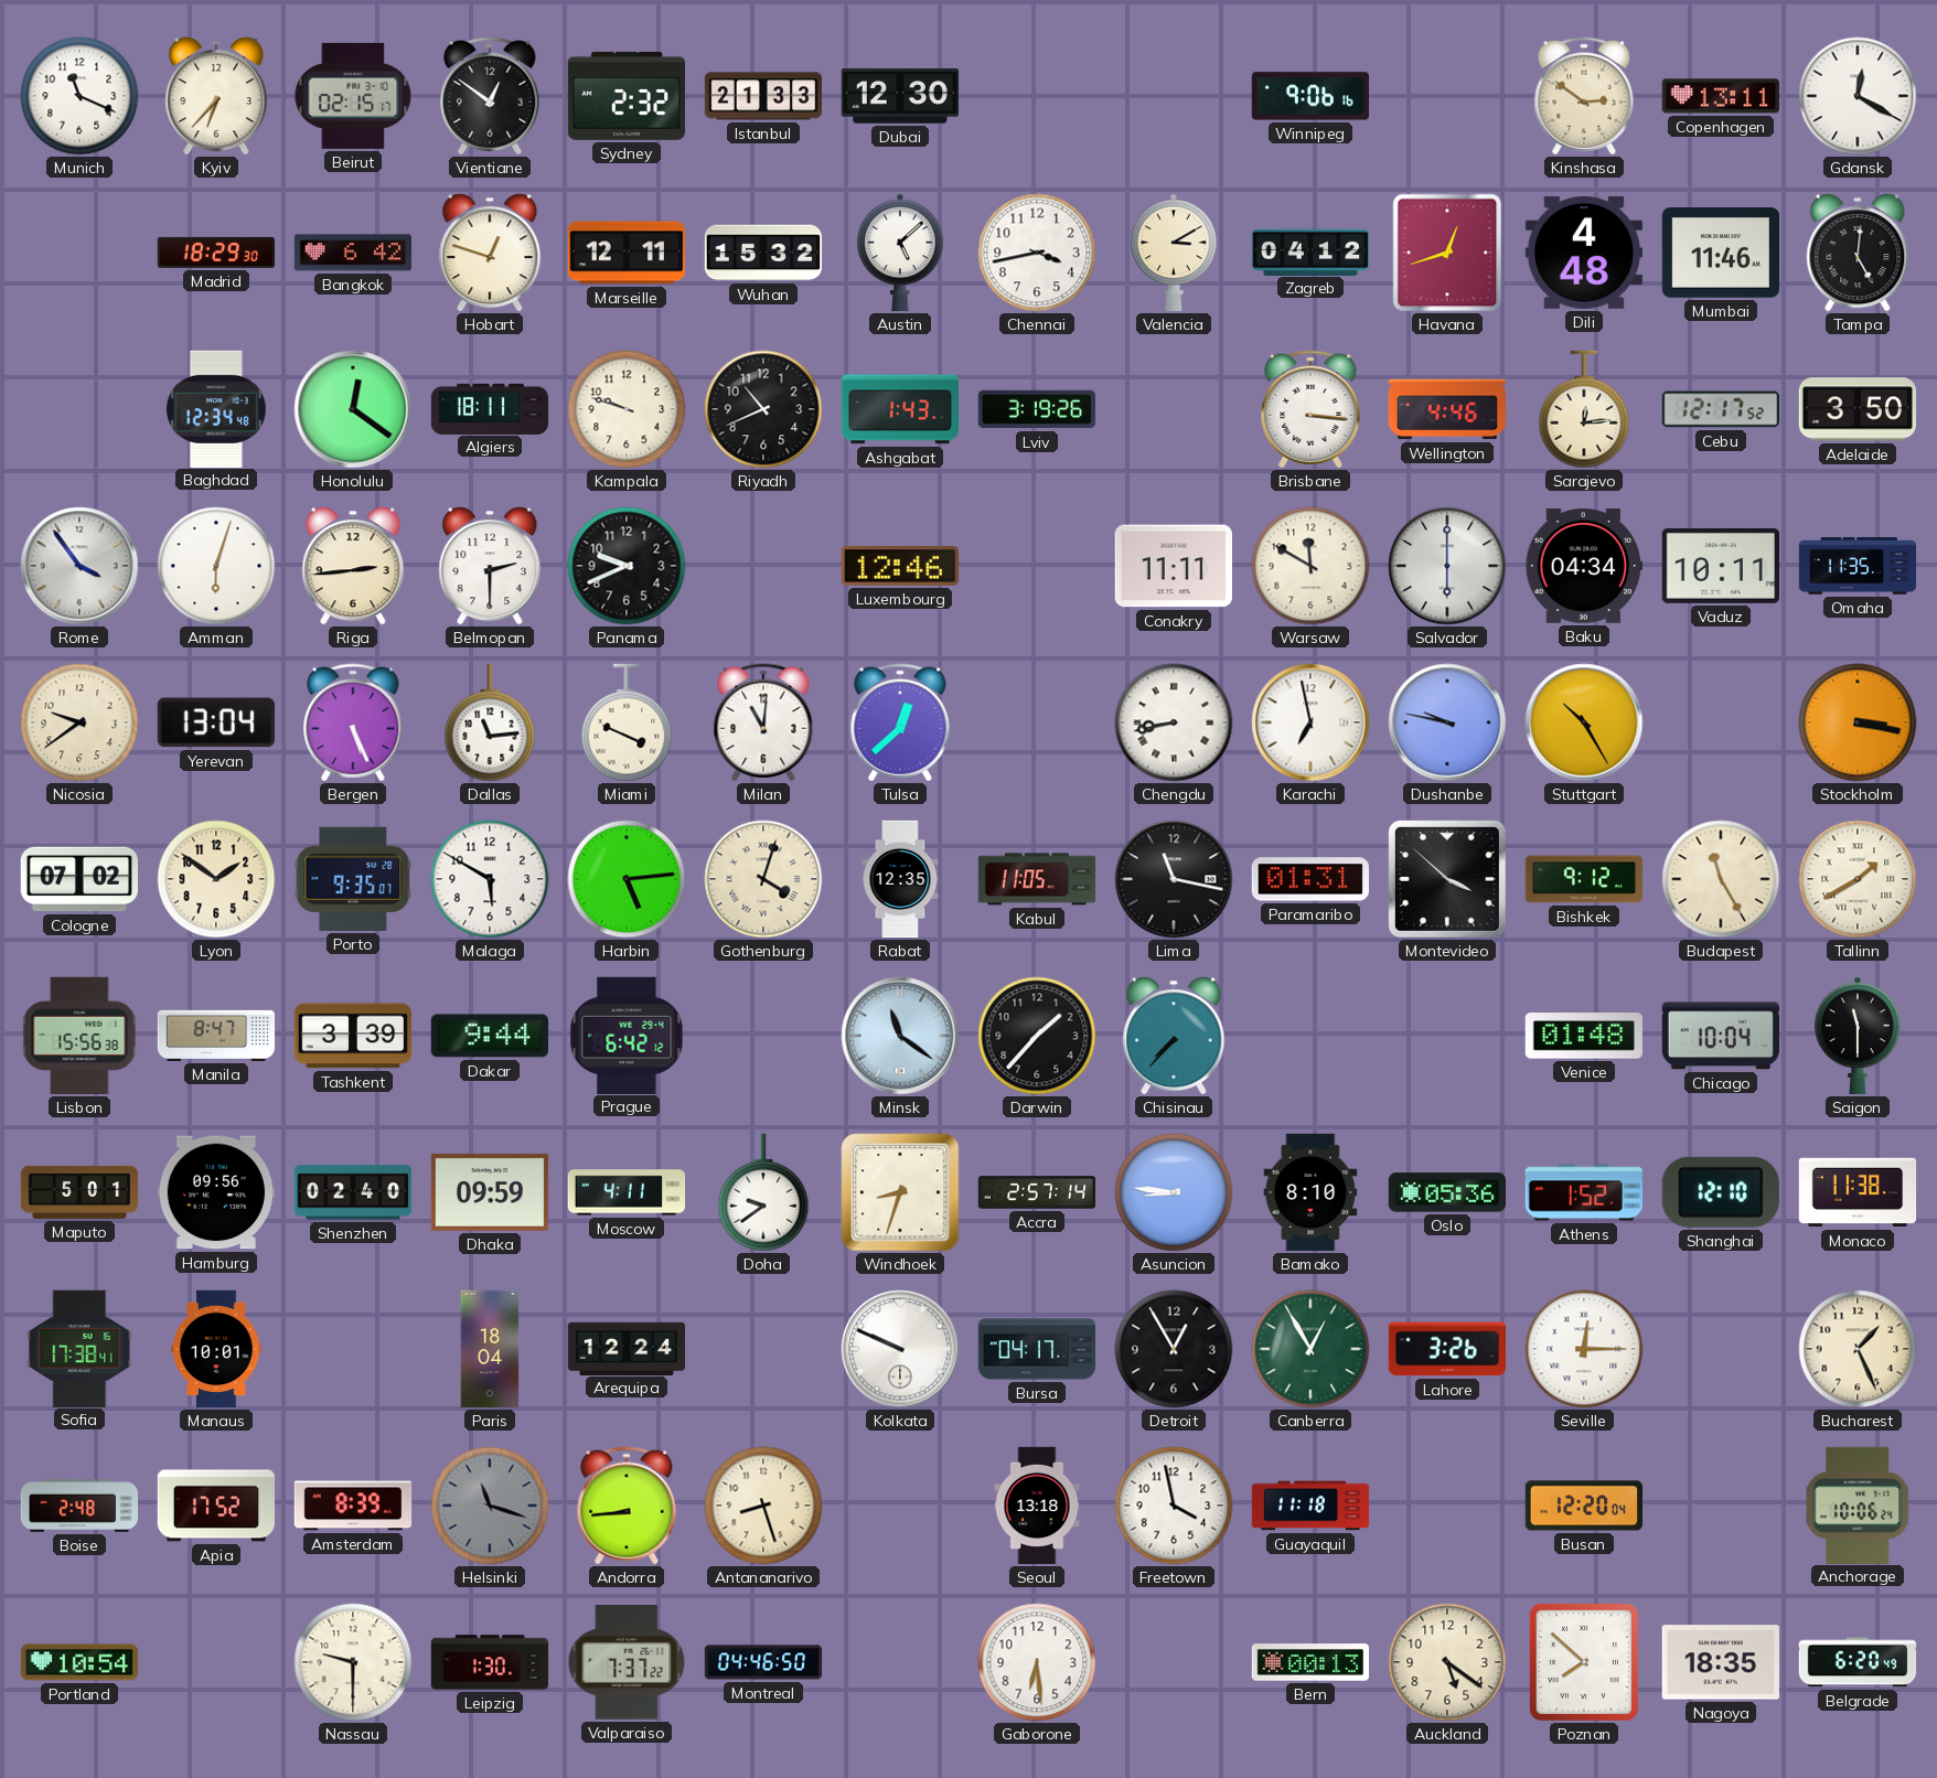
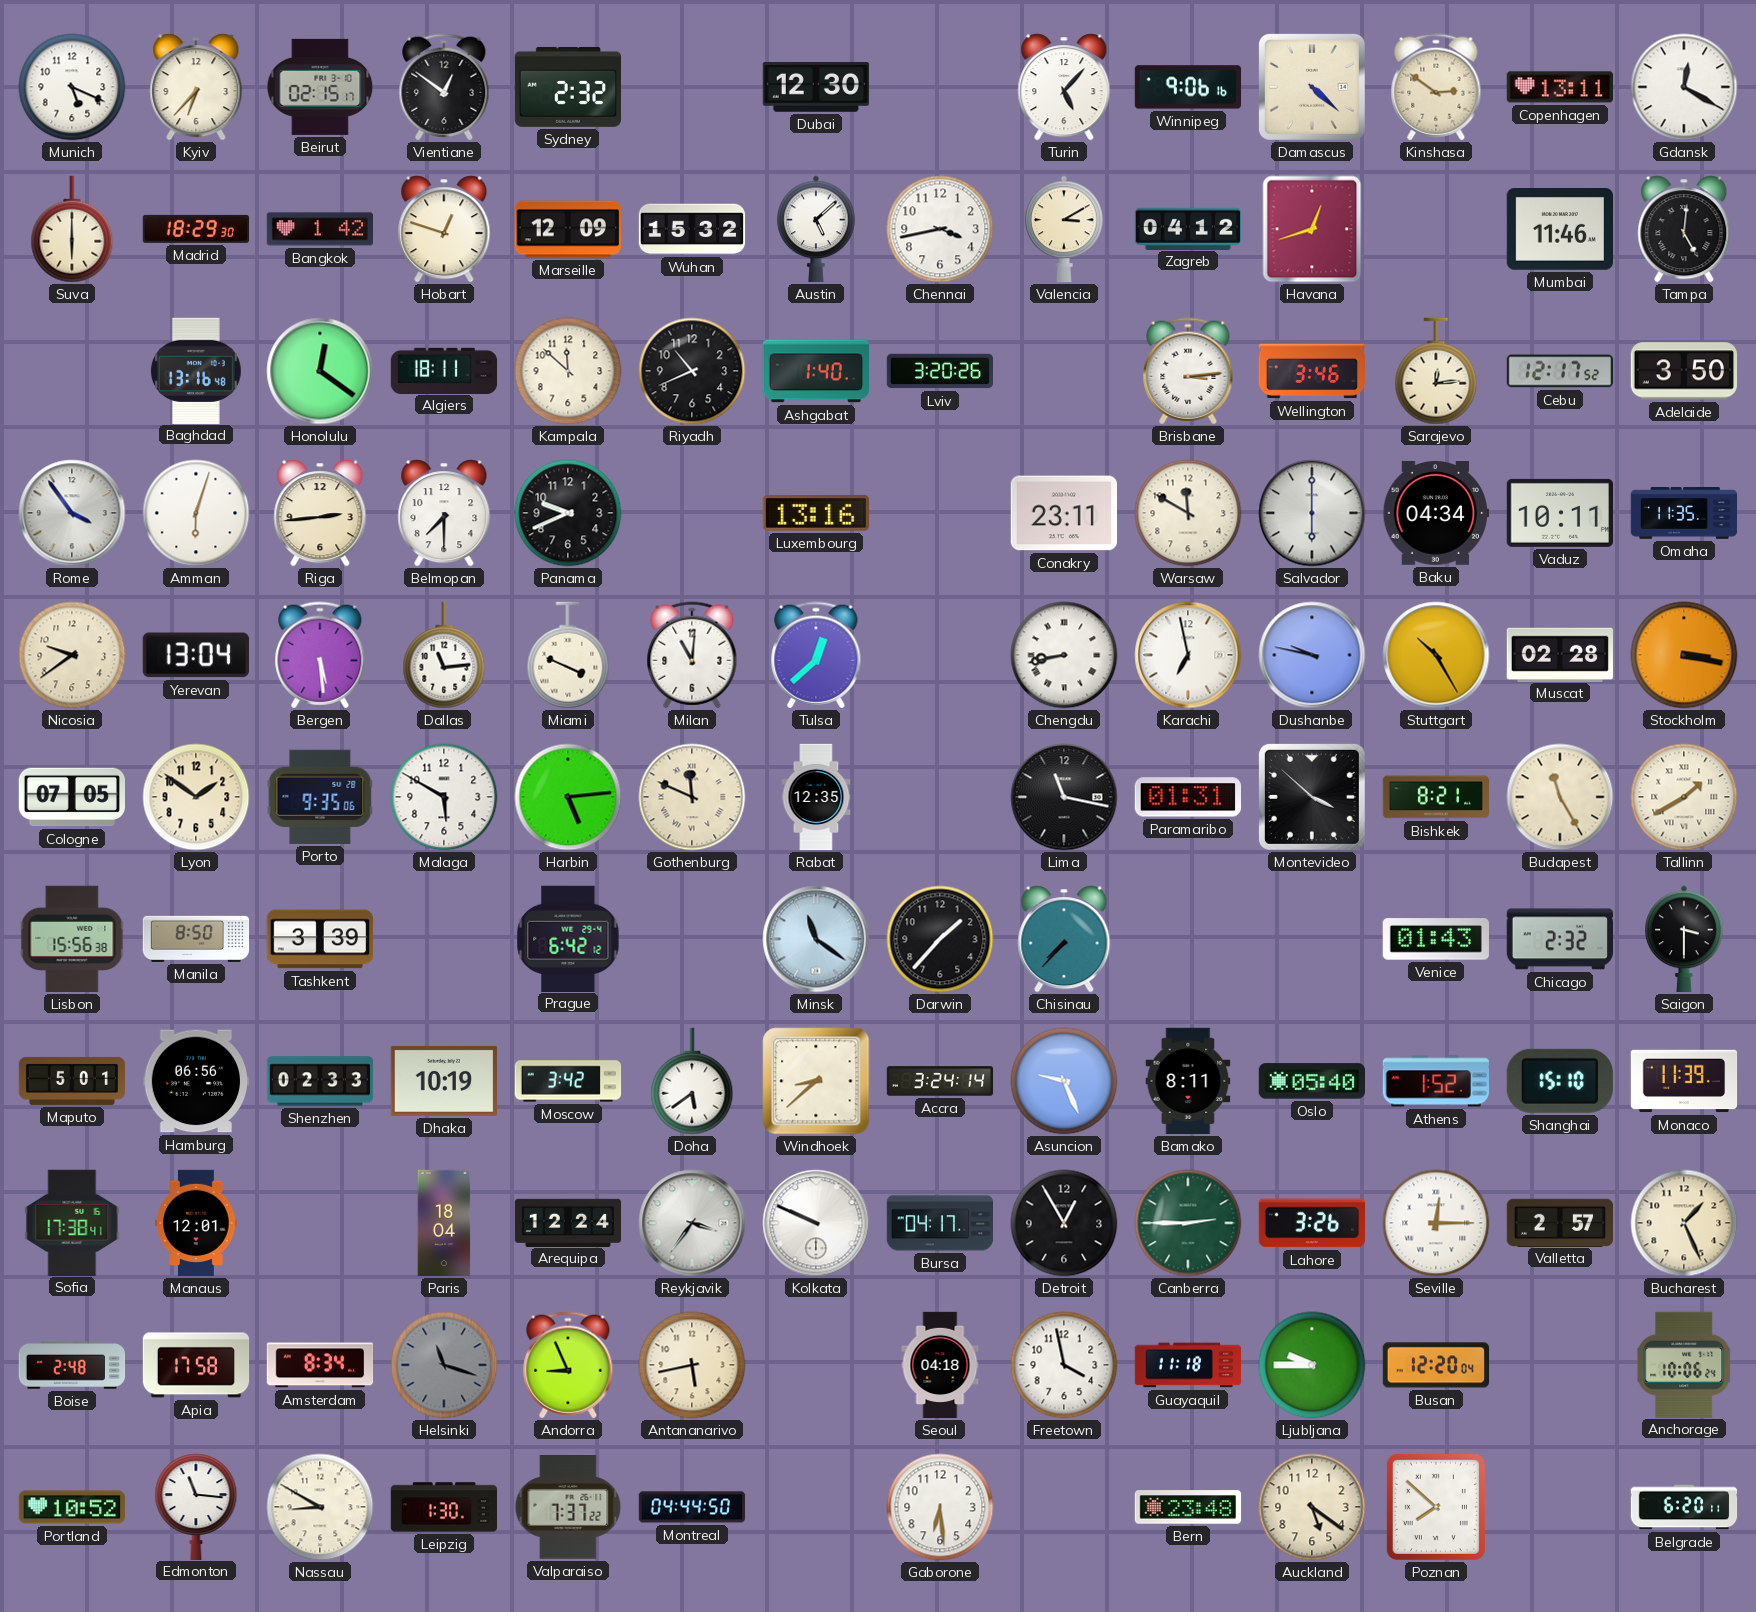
Munich: 11:19 -> 5:19
Istanbul: 21:33 -> none
Turin: none -> 5:07
Damascus: none -> 4:22
Suva: none -> 6:00
Bangkok: 6:42 -> 1:42
Marseille: 12:11 -> 12:09
Dili: 4:48 -> none
Baghdad: 12:34 -> 13:16
Kampala: 9:48 -> 11:52
Ashgabat: 1:43 -> 1:40
Lviv: 3:19 -> 3:20
Brisbane: 3:16 -> 3:14
Wellington: 4:46 -> 3:46
Belmopan: 2:30 -> 7:30
Luxembourg: 12:46 -> 13:16
Conakry: 11:11 -> 23:11
Bergen: 5:26 -> 5:29
Muscat: none -> 02:28
Cologne: 07:02 -> 07:05
Porto: 9:35:07 -> 9:35:06
Gothenburg: 4:03 -> 11:49
Kabul: 11:05 -> none
Bishkek: 9:12 -> 8:21
Manila: 8:47 -> 8:50
Dakar: 9:44 -> none
Venice: 01:48 -> 01:43
Chicago: 10:04 -> 2:32
Saigon: 11:30 -> 3:30
Hamburg: 09:56 -> 06:56
Shenzhen: 02:40 -> 02:33
Dhaka: 09:59 -> 10:19
Moscow: 4:11 -> 3:42
Doha: 9:39 -> 5:39
Windhoek: 8:33 -> 8:38
Accra: 2:57 -> 3:24
Asuncion: 8:46 -> 9:26
Bamako: 8:10 -> 8:11
Oslo: 05:36 -> 05:40
Shanghai: 12:10 -> 15:10
Monaco: 11:38 -> 11:39
Manaus: 10:01 -> 12:01
Reykjavik: none -> 3:36
Canberra: 12:55 -> 2:45
Valletta: none -> 2:57
Apia: 17:52 -> 17:58
Amsterdam: 8:39 -> 8:34
Andorra: 8:44 -> 8:56
Antananarivo: 8:27 -> 5:43
Seoul: 13:18 -> 04:18
Ljubljana: none -> 9:45
Portland: 10:54 -> 10:52
Edmonton: none -> 11:16
Nassau: 9:30 -> 8:50
Montreal: 04:46 -> 04:44
Bern: 00:13 -> 23:48
Nagoya: 18:35 -> none
Belgrade: 6:20:49 -> 6:20:11
